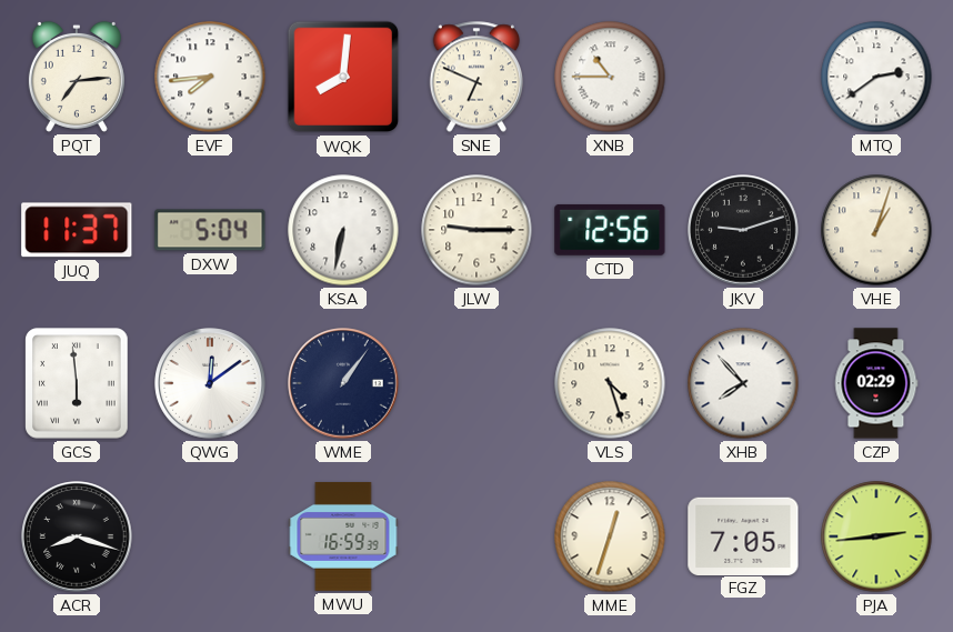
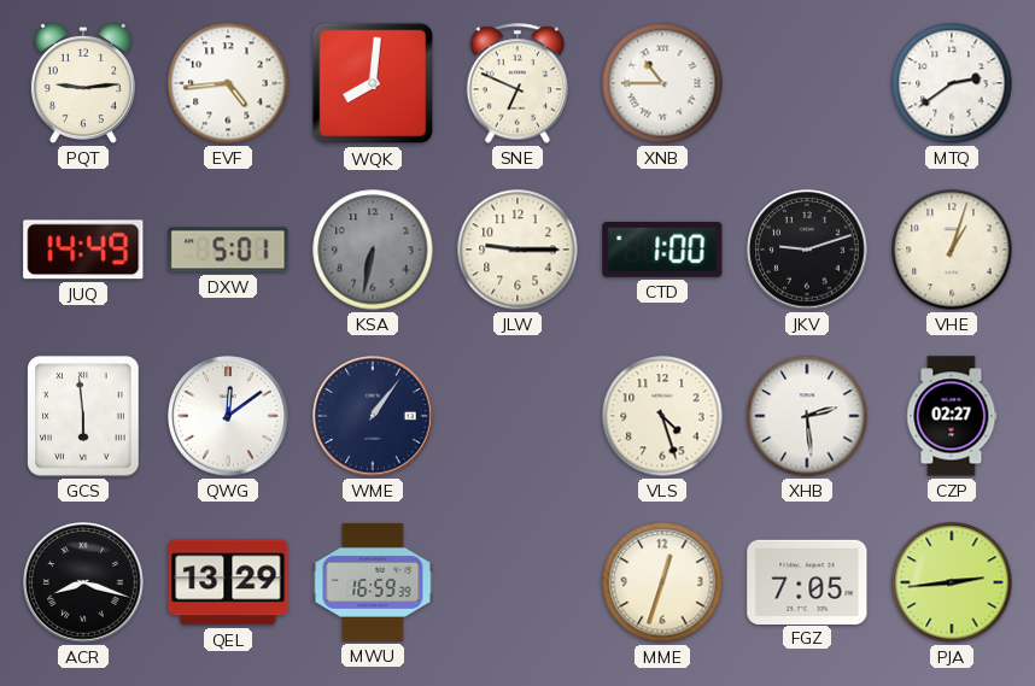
PQT: 7:14 -> 9:14
EVF: 7:44 -> 4:44
JUQ: 11:37 -> 14:49
DXW: 5:04 -> 5:01
KSA dial: white -> grey
CTD: 12:56 -> 1:00
XHB: 7:53 -> 2:29
CZP: 02:29 -> 02:27
QEL: none -> 13:29
